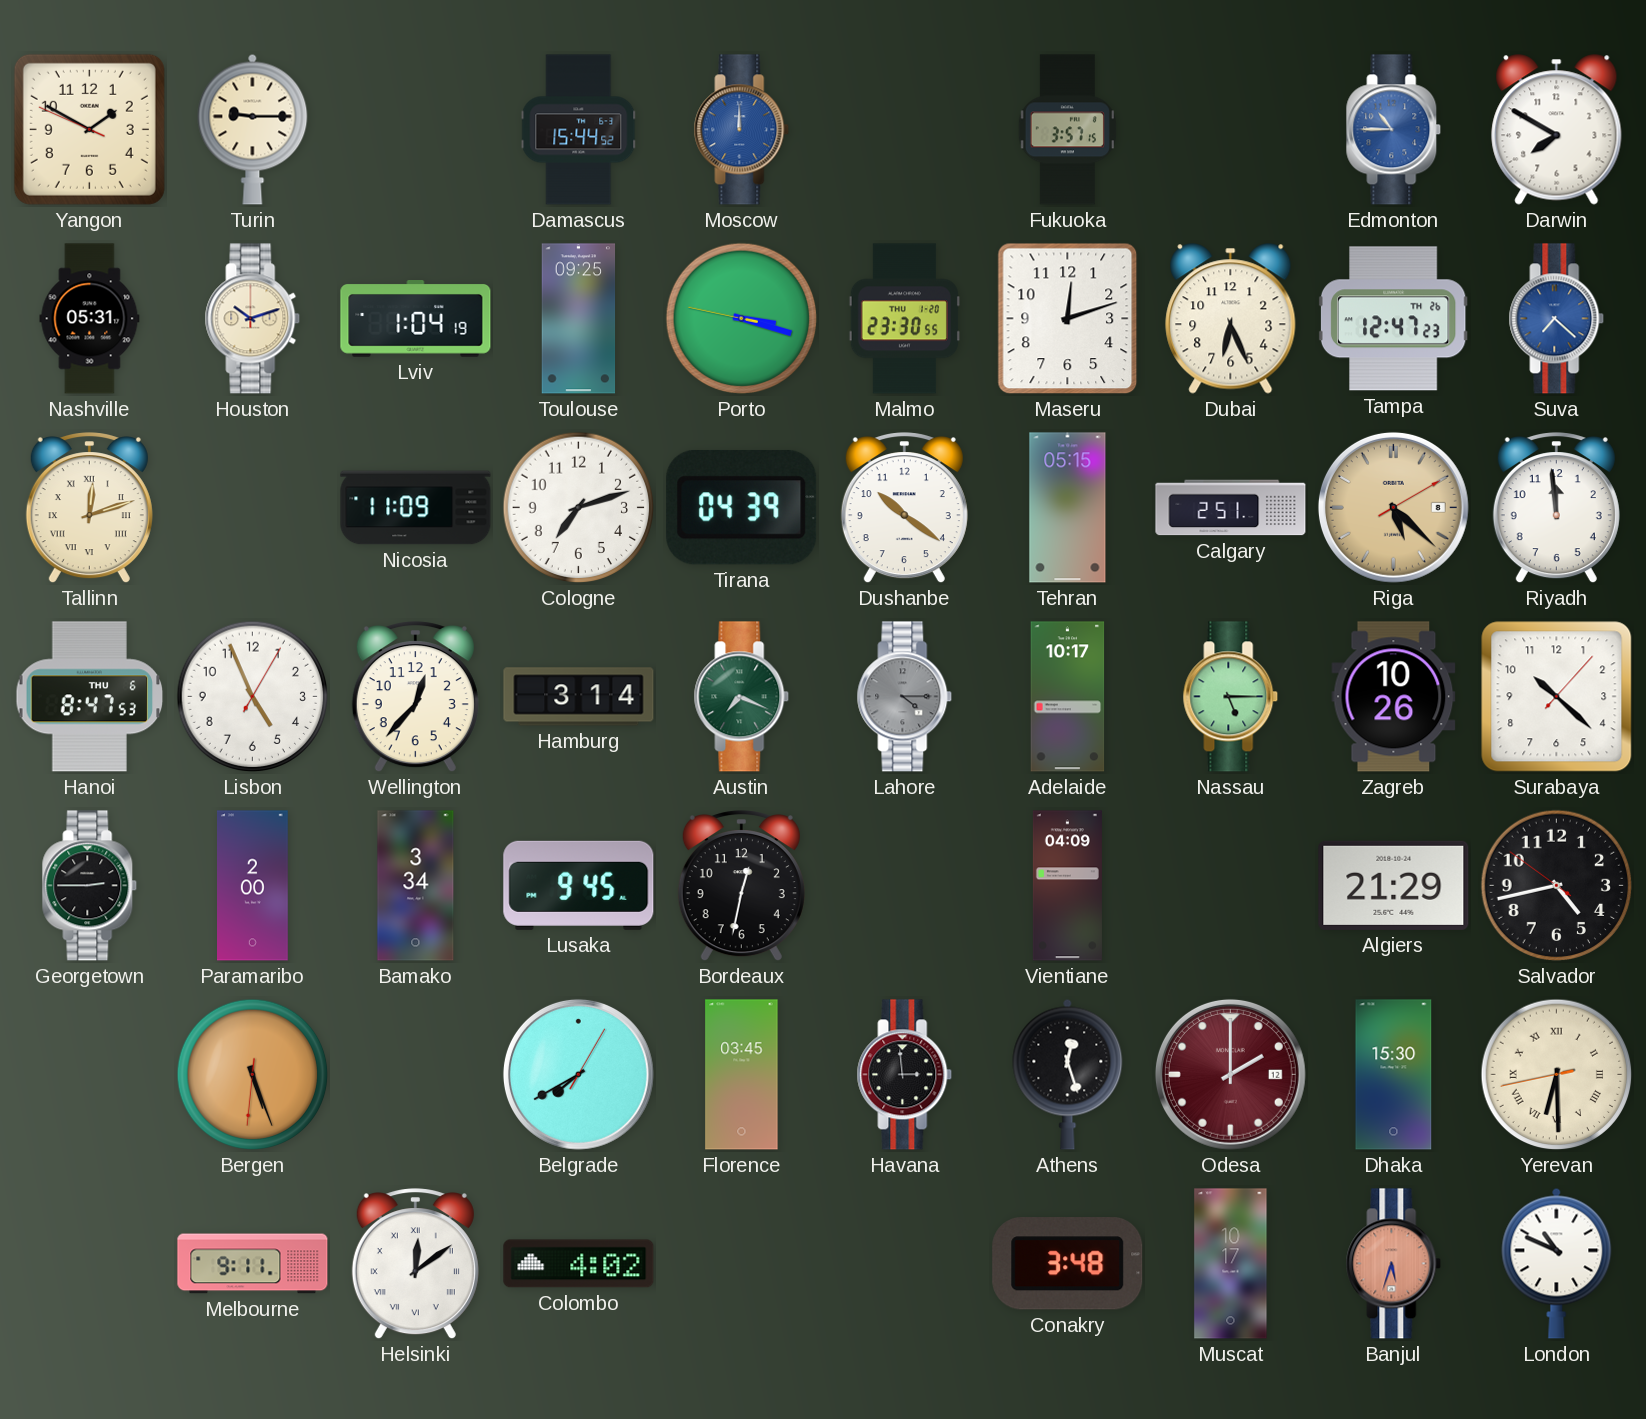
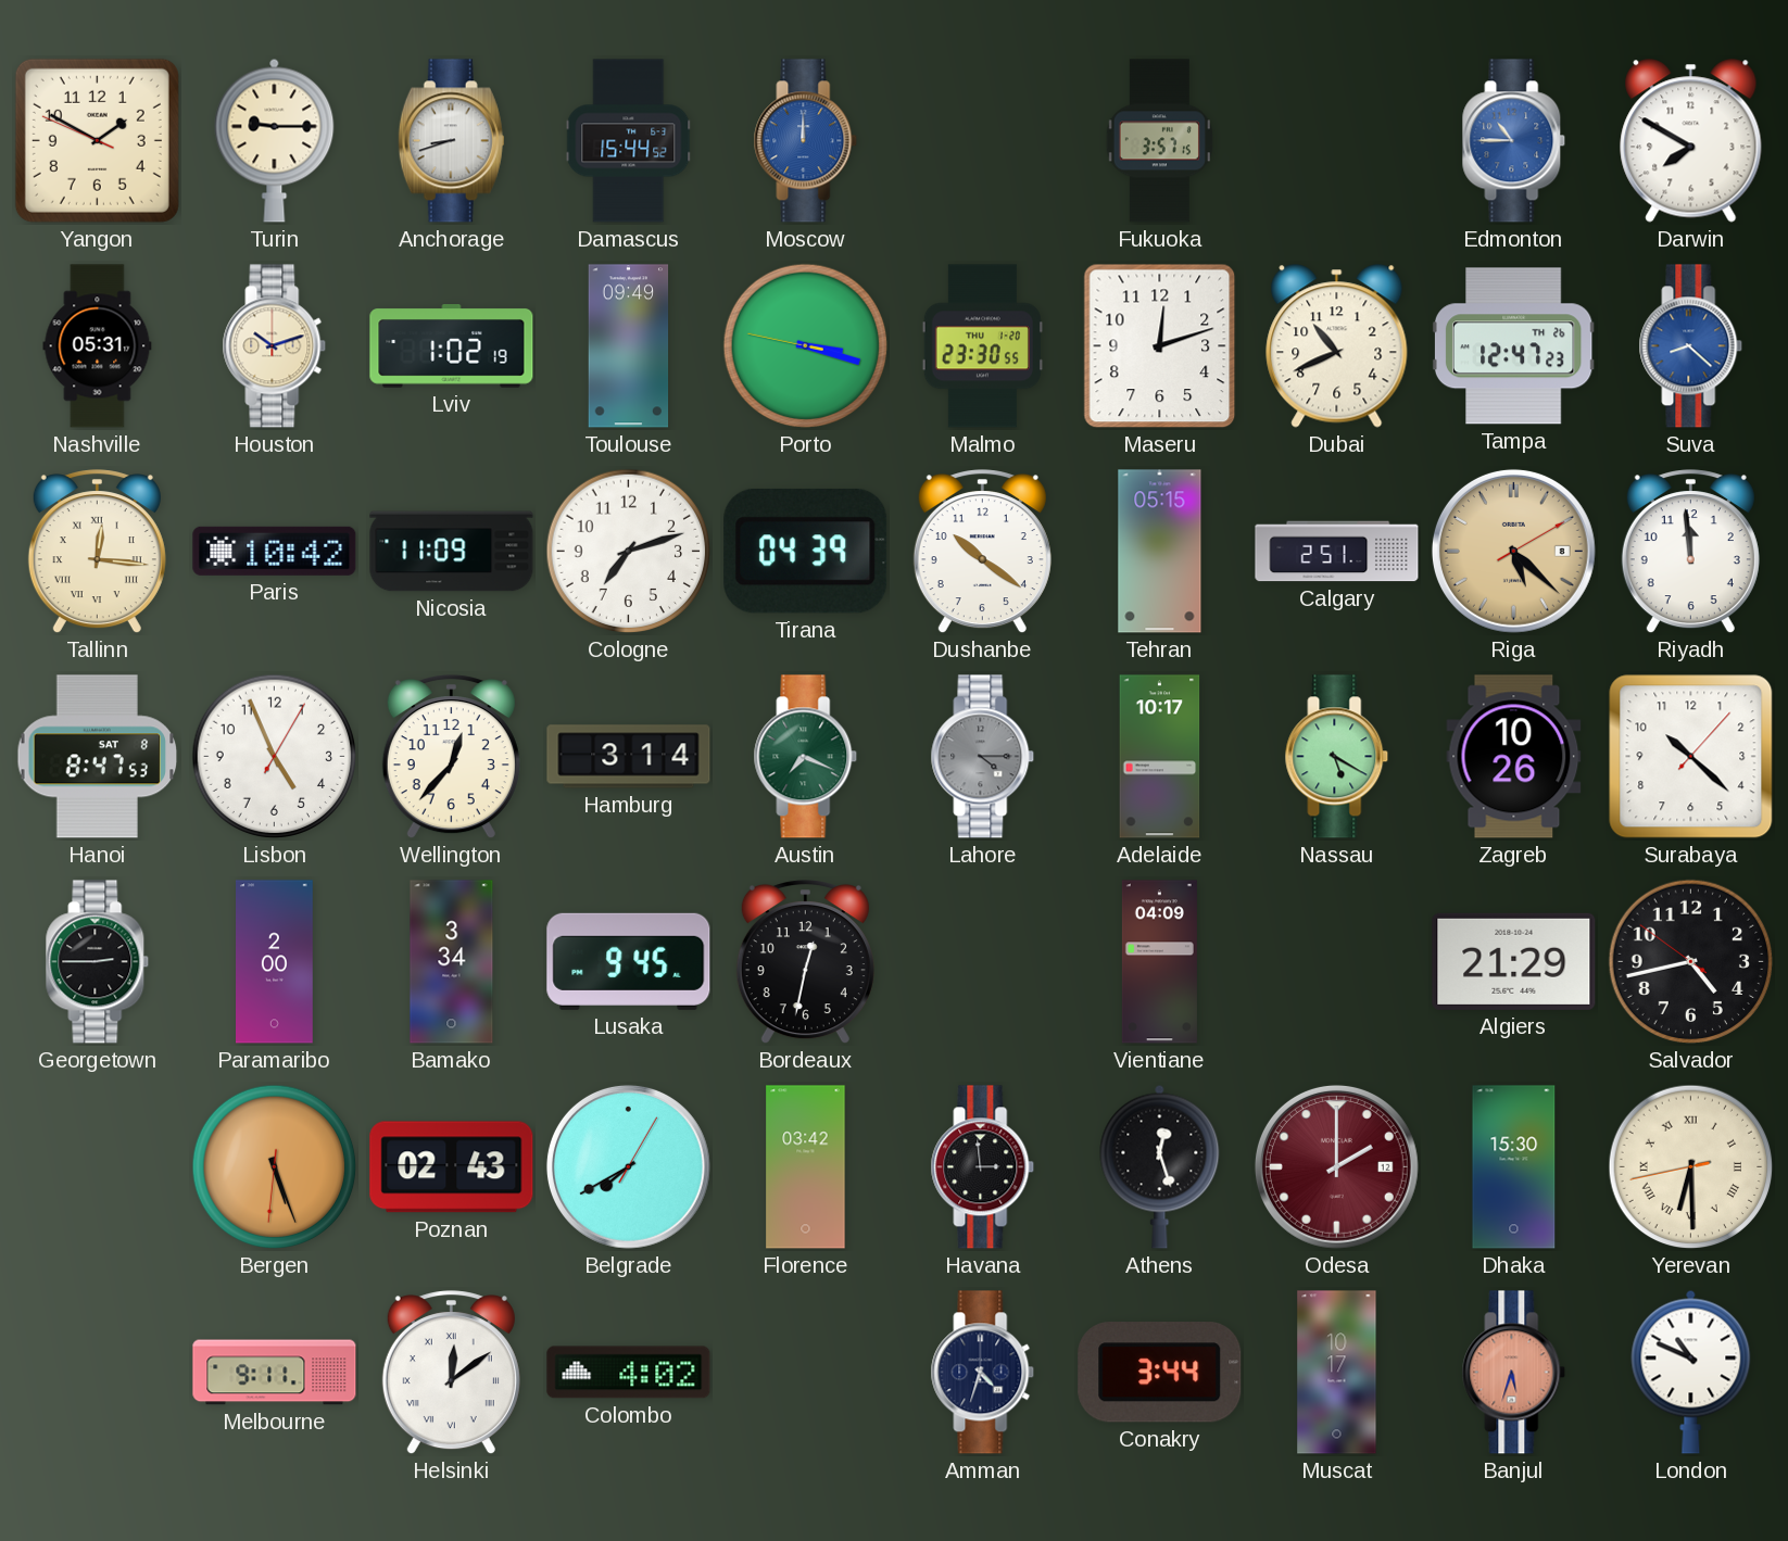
Anchorage: none -> 8:42
Lviv: 1:04 -> 1:02
Toulouse: 09:25 -> 09:49
Dubai: 6:26 -> 10:41
Suva: 7:22 -> 8:22
Tallinn: 12:12 -> 12:16
Paris: none -> 10:42
Hanoi date: THU 6 -> SAT 8
Nassau: 5:15 -> 5:20
Poznan: none -> 02:43
Florence: 03:45 -> 03:42
Amman: none -> 4:33
Conakry: 3:48 -> 3:44
